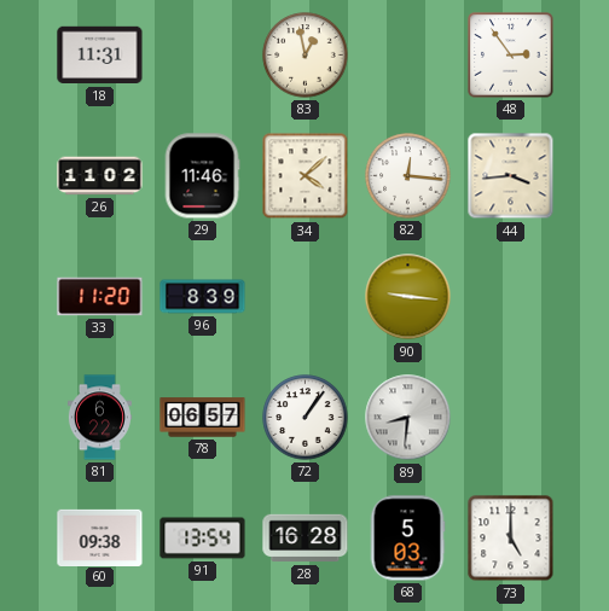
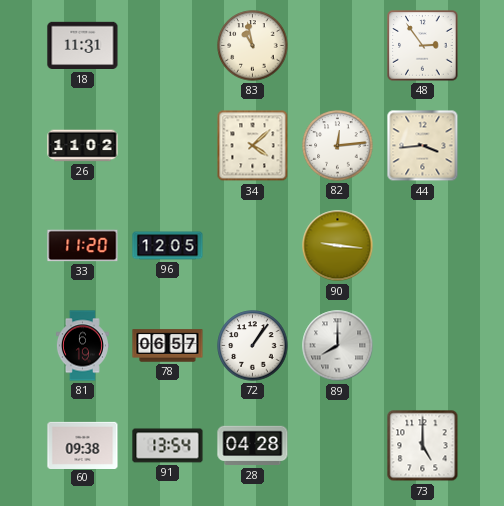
83: 12:58 -> 10:58
29: 11:46 -> none
82: 12:16 -> 12:14
96: 8:39 -> 12:05
81: 6:22 -> 6:19
89: 8:31 -> 8:00
28: 16:28 -> 04:28
68: 5:03 -> none
